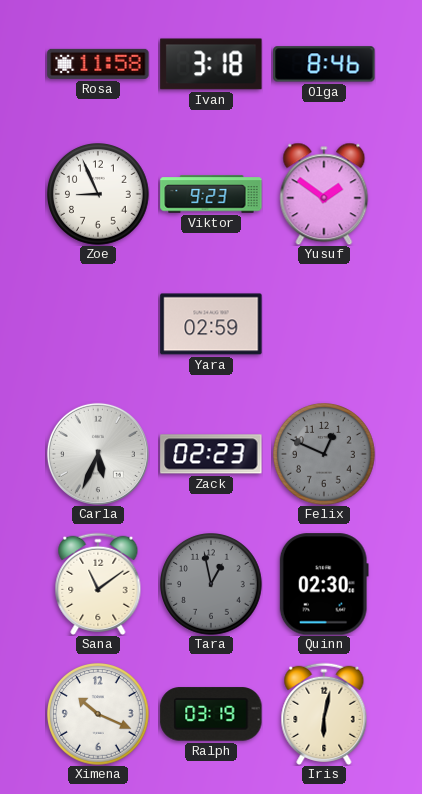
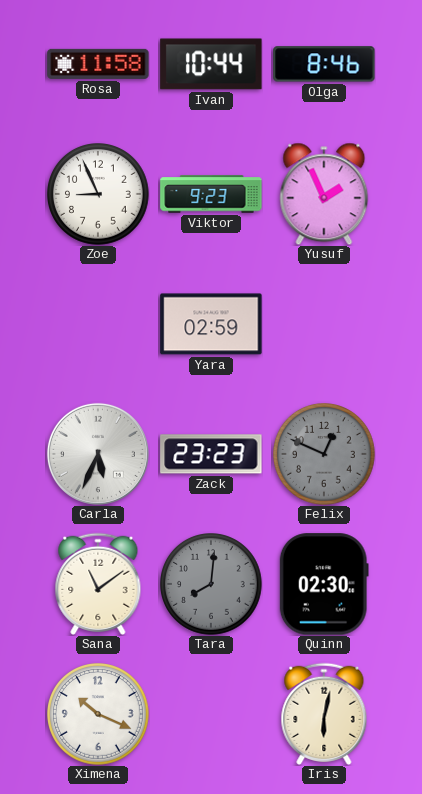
Ivan: 3:18 -> 10:44
Yusuf: 1:51 -> 1:56
Zack: 02:23 -> 23:23
Tara: 12:58 -> 8:01
Ralph: 03:19 -> none
